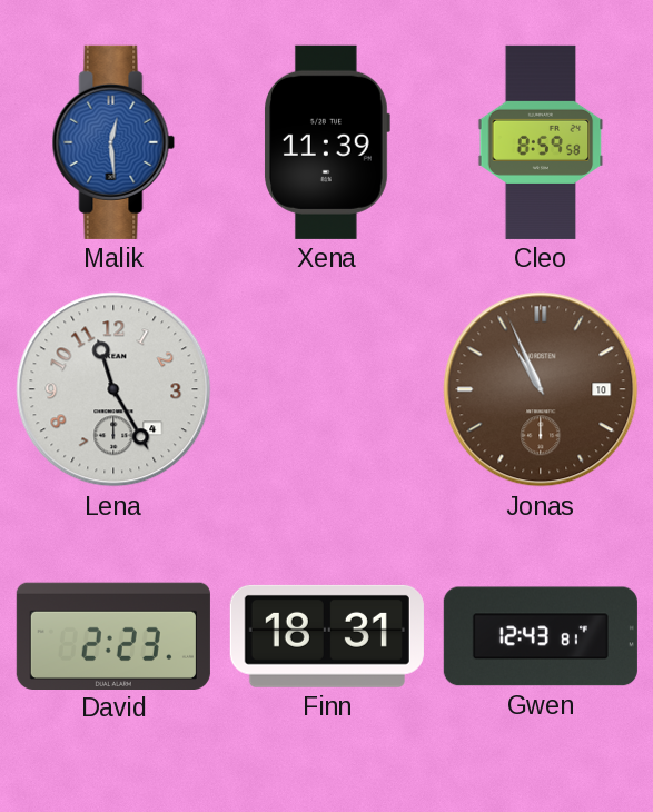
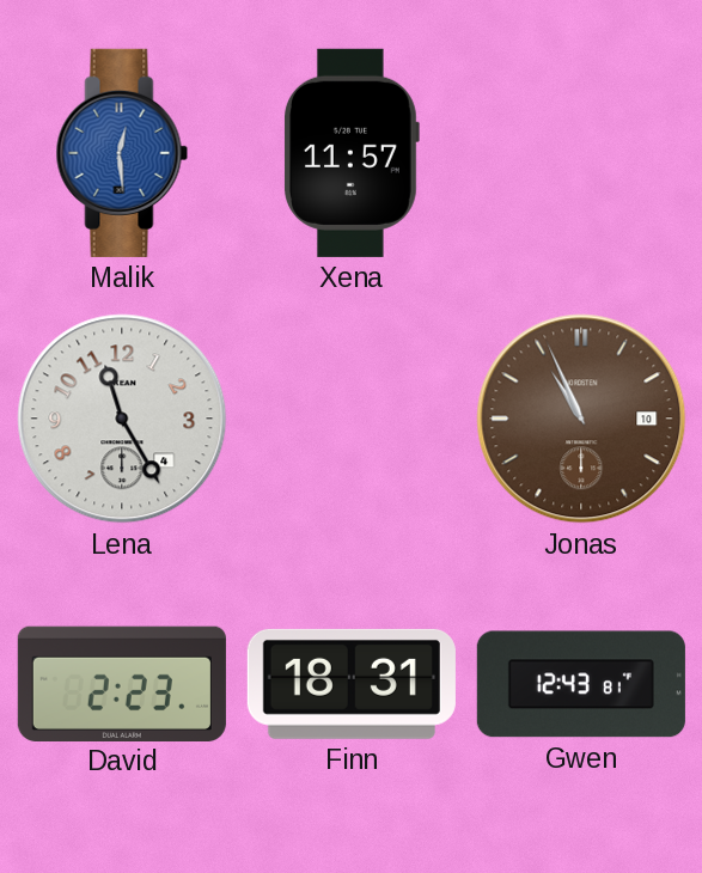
Xena: 11:39 -> 11:57
Cleo: 8:59 -> none
